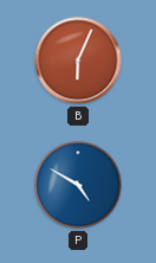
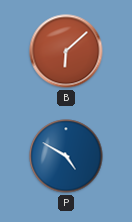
B: 6:04 -> 6:08
